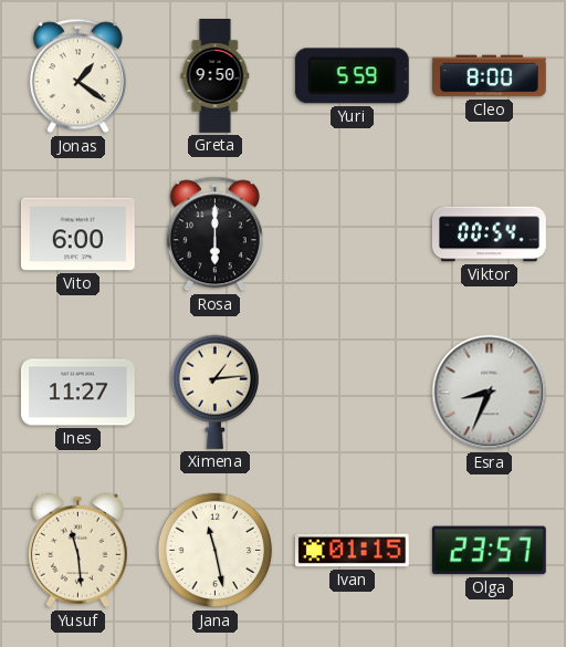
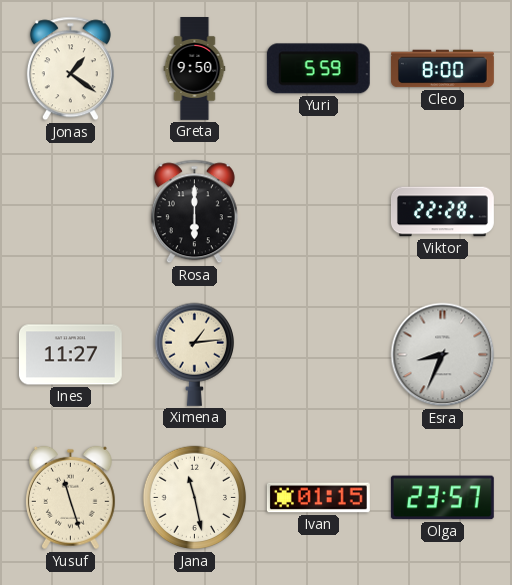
Vito: 6:00 -> none
Viktor: 00:54 -> 22:28
Yusuf: 11:29 -> 11:27
